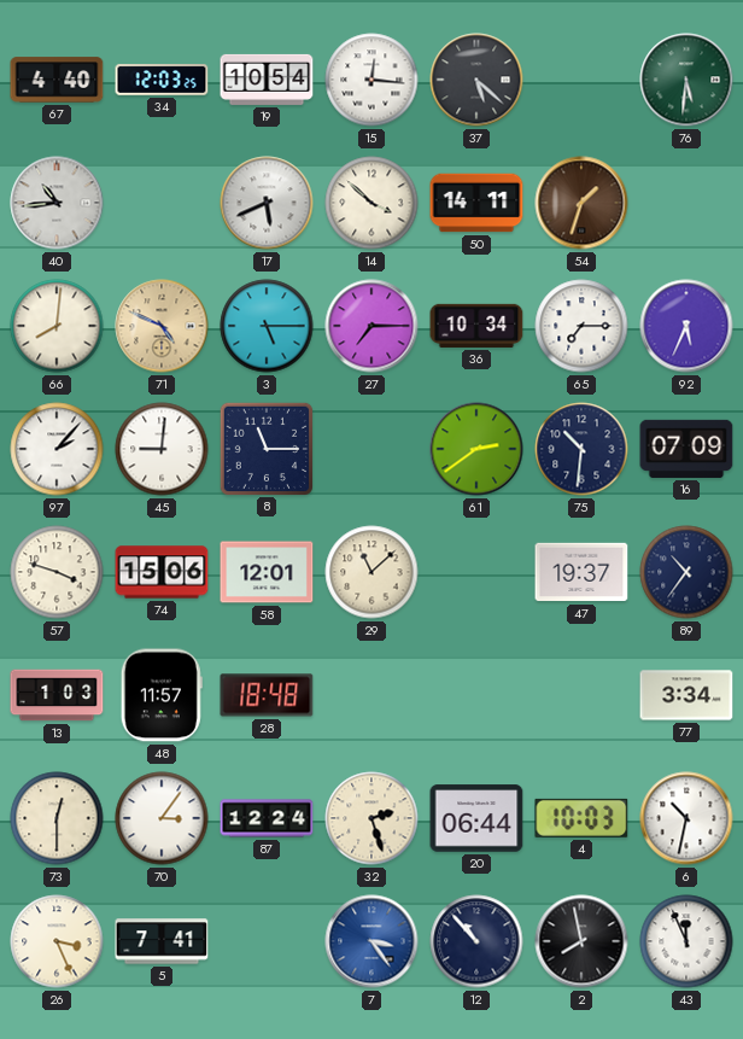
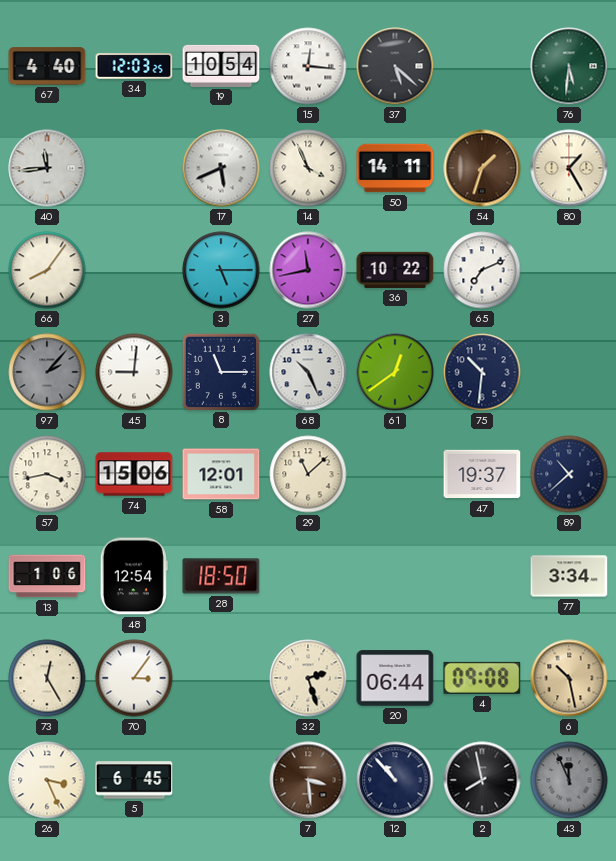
40: 10:44 -> 11:44
14: 3:52 -> 3:56
80: none -> 1:25
66: 8:01 -> 8:06
71: 4:49 -> none
27: 7:15 -> 11:43
36: 10:34 -> 10:22
65: 7:15 -> 7:11
92: 5:34 -> none
97 dial: white -> grey
68: none -> 10:26
61: 2:39 -> 12:39
16: 07:09 -> none
57: 3:48 -> 3:43
89: 10:36 -> 10:38
13: 1:03 -> 1:06
48: 11:57 -> 12:54
28: 18:48 -> 18:50
73: 12:30 -> 12:25
87: 12:24 -> none
4: 10:03 -> 09:08
6: 10:32 -> 10:28
6 dial: white -> champagne
5: 7:41 -> 6:45
7: 3:24 -> 3:29
7 dial: blue -> brown
43 dial: white -> grey
